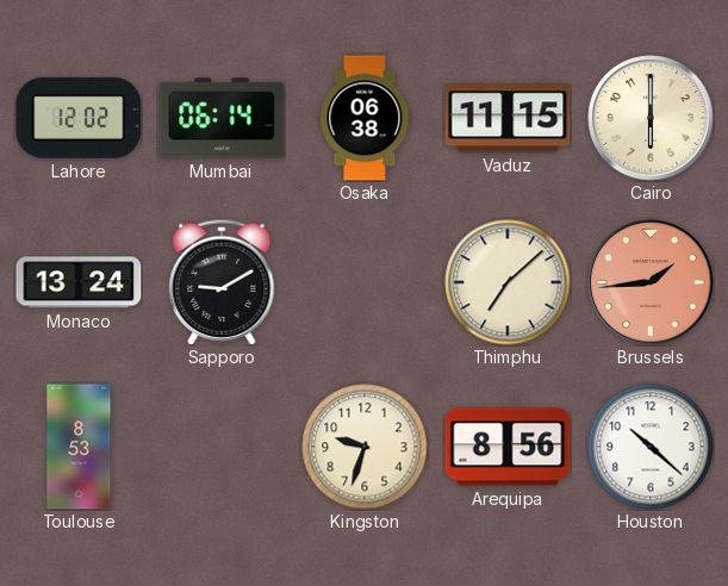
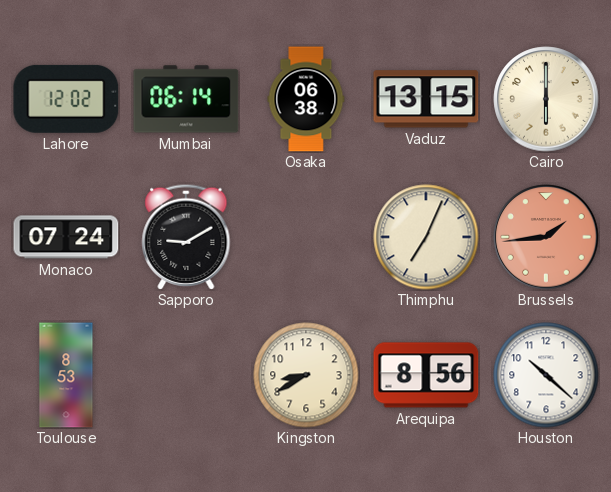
Vaduz: 11:15 -> 13:15
Monaco: 13:24 -> 07:24
Thimphu: 7:08 -> 7:04
Kingston: 9:33 -> 8:40
